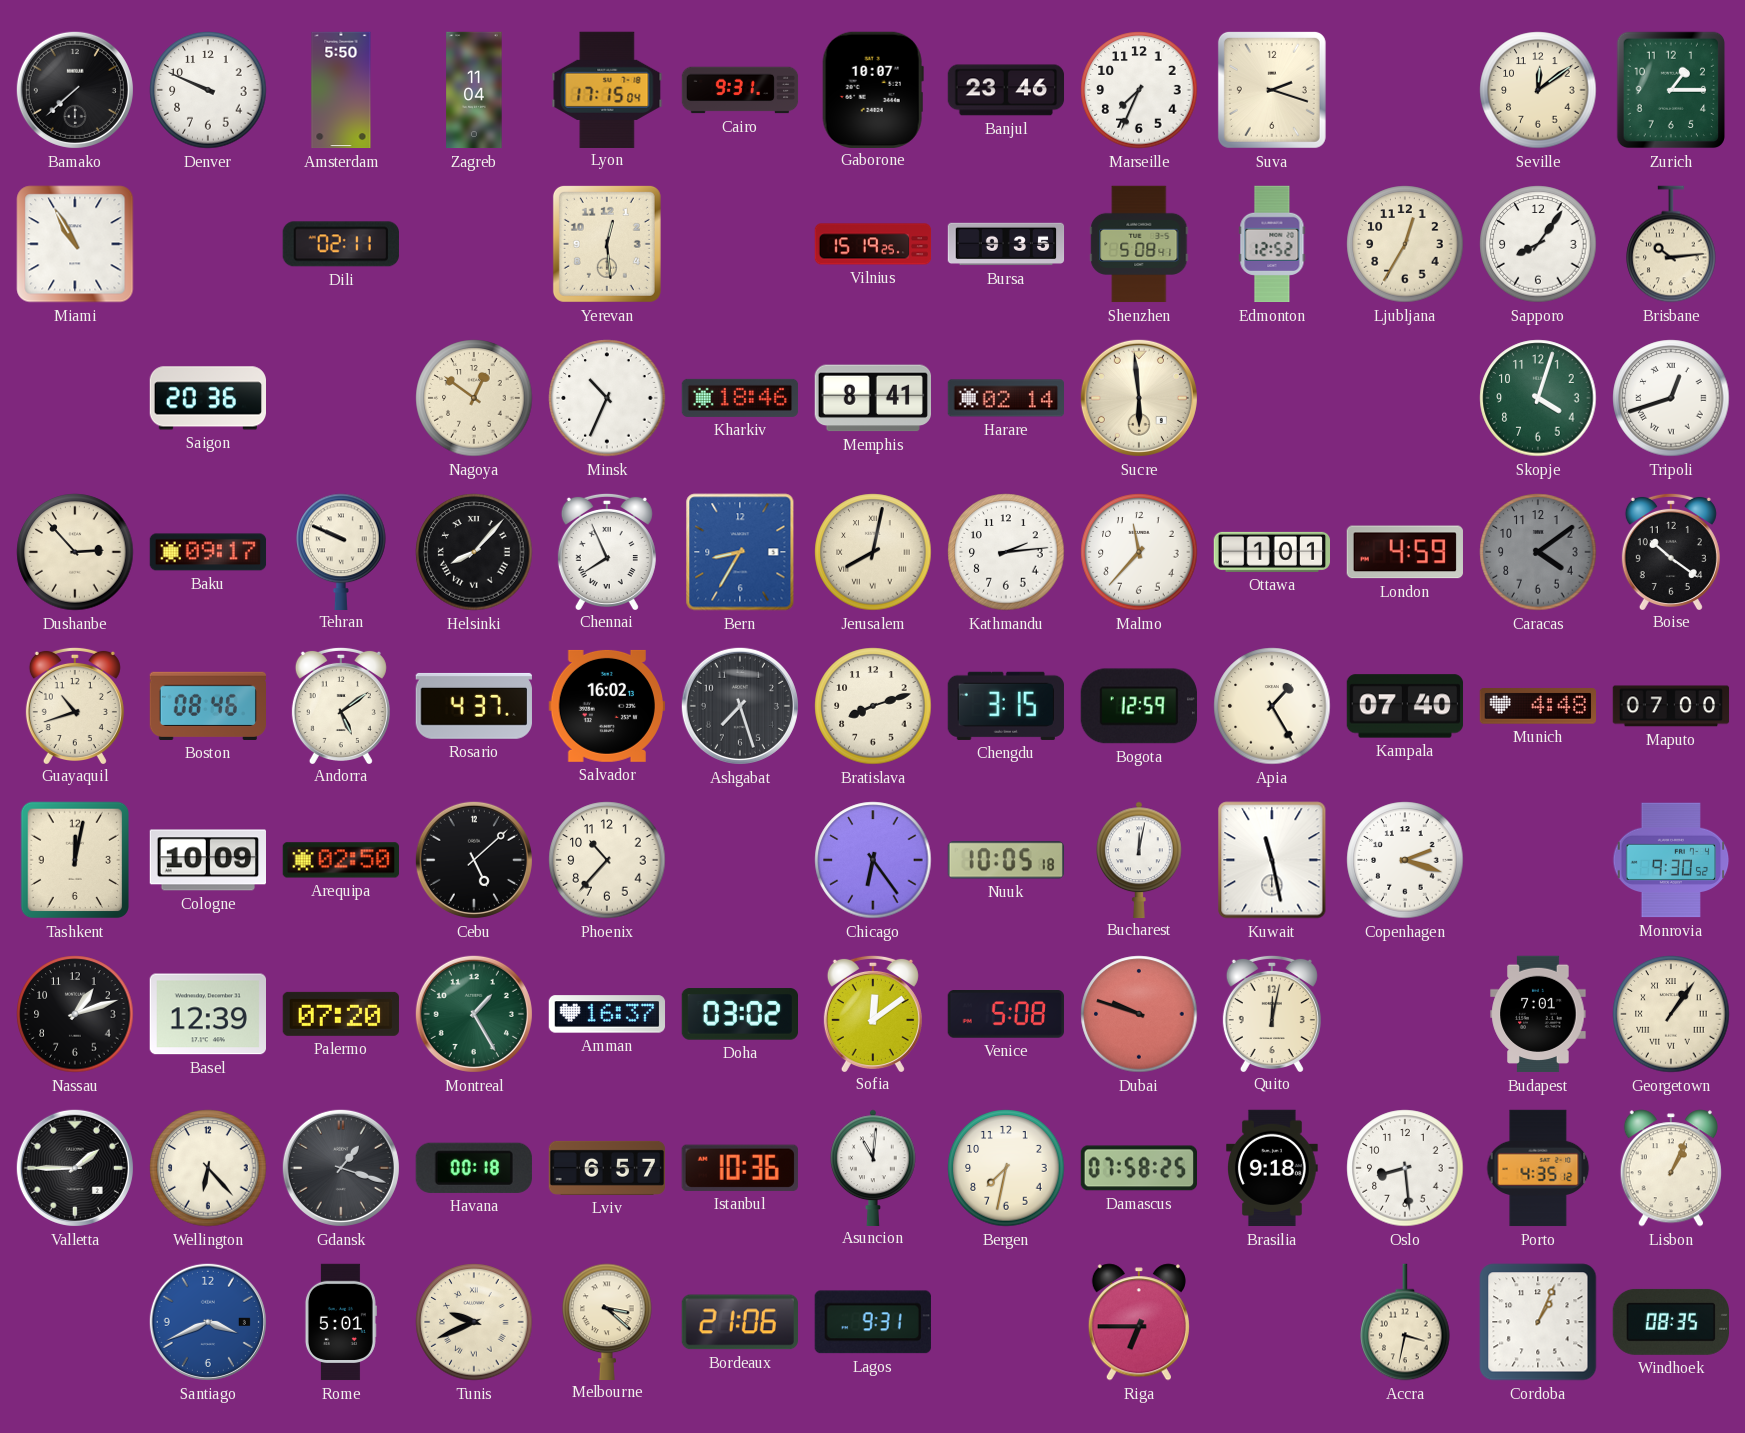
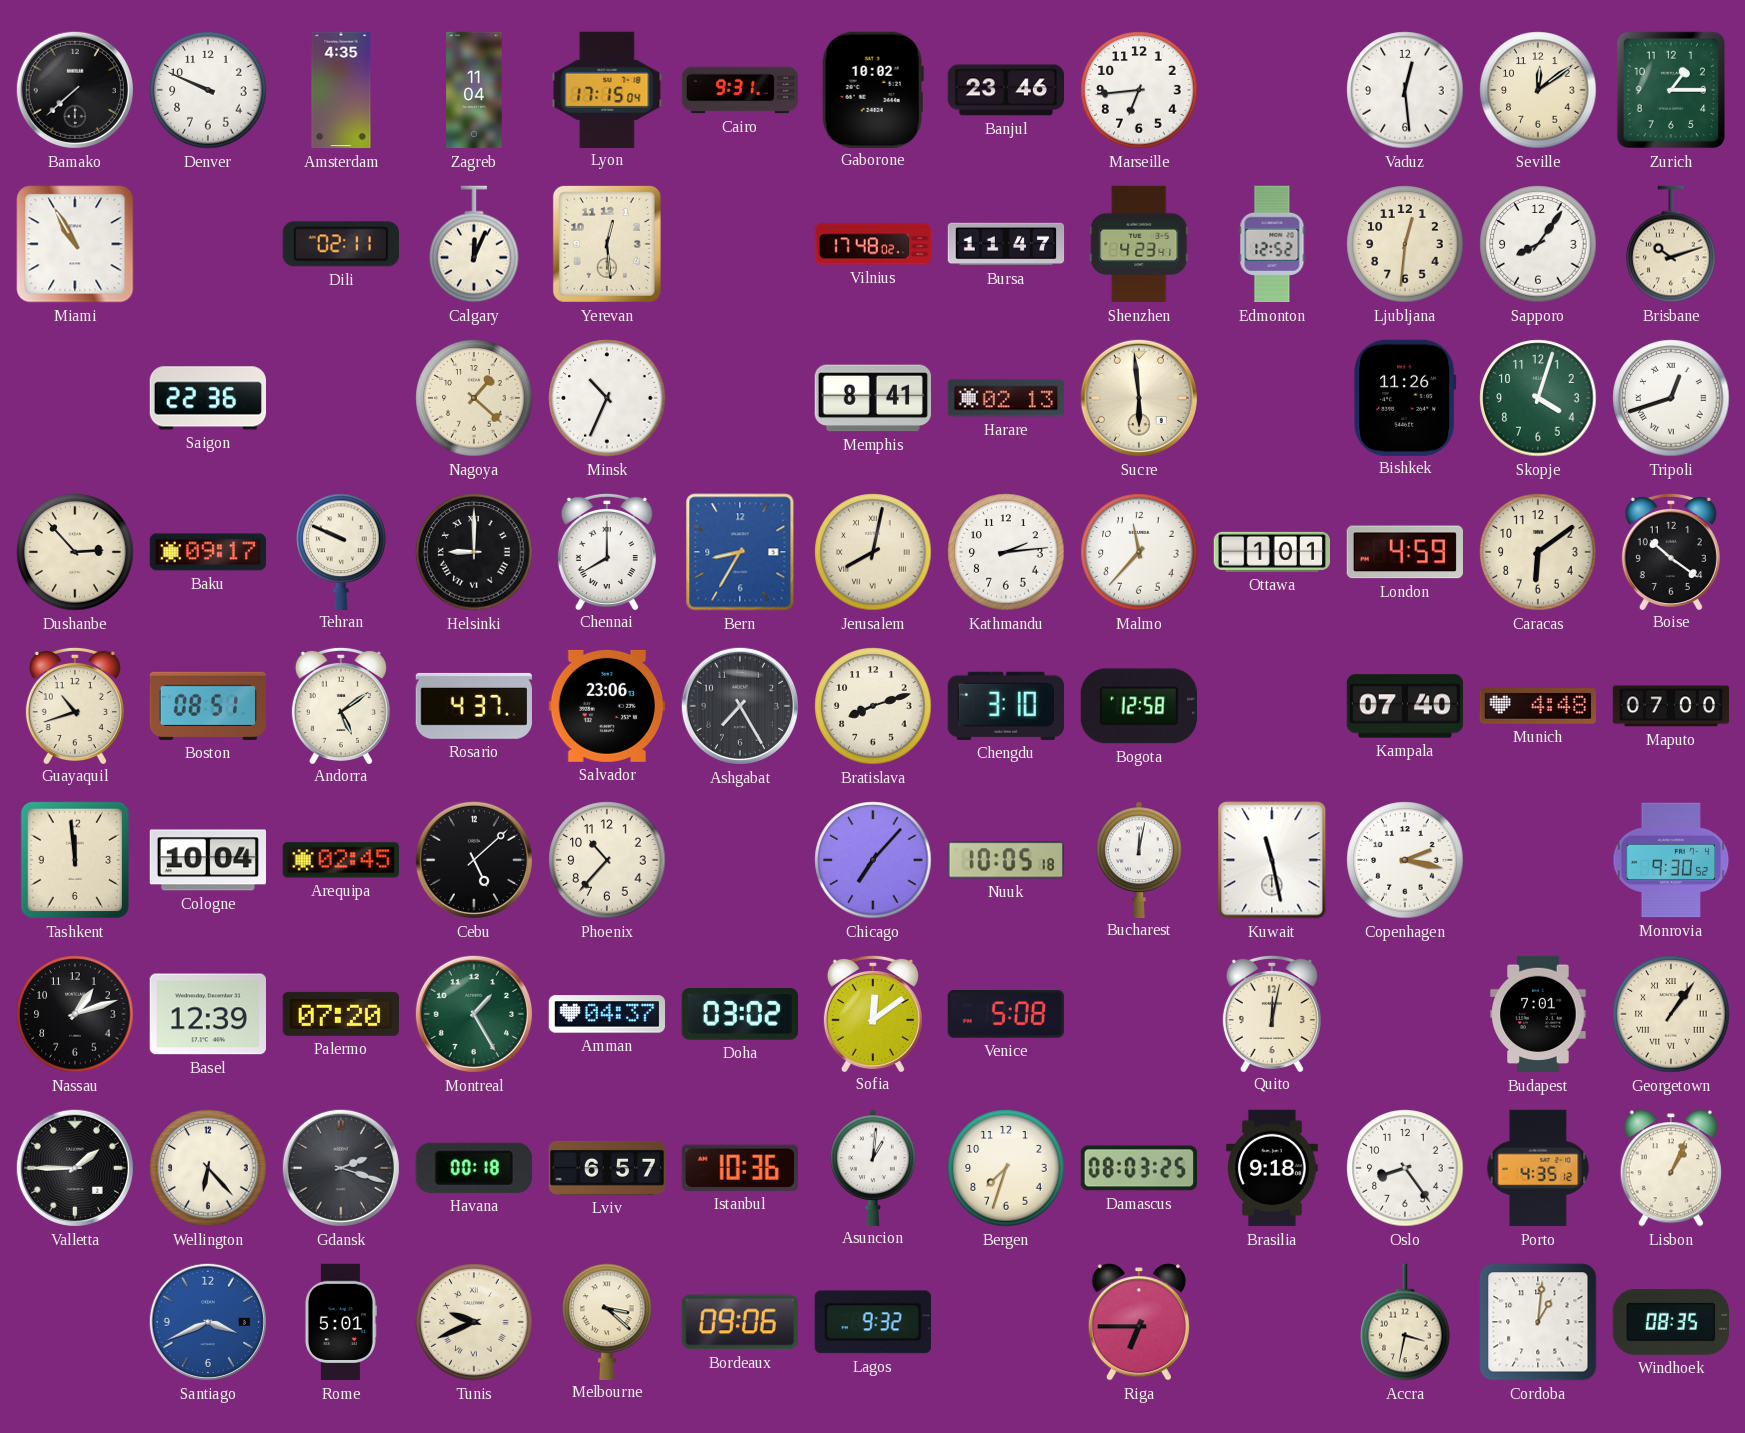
Amsterdam: 5:50 -> 4:35
Gaborone: 10:07 -> 10:02
Marseille: 7:34 -> 6:44
Suva: 2:18 -> none
Vaduz: none -> 12:29
Calgary: none -> 12:04
Vilnius: 15:19 -> 17:48
Bursa: 9:35 -> 11:47
Shenzhen: 5:08 -> 4:23
Ljubljana: 12:35 -> 12:31
Brisbane: 10:14 -> 10:12
Saigon: 20:36 -> 22:36
Nagoya: 12:51 -> 1:22
Kharkiv: 18:46 -> none
Harare: 02:14 -> 02:13
Bishkek: none -> 11:26
Helsinki: 8:07 -> 9:00
Chennai: 7:56 -> 8:00
Caracas: 4:09 -> 6:09
Caracas dial: grey -> cream
Boston: 08:46 -> 08:51
Salvador: 16:02 -> 23:06
Ashgabat: 7:27 -> 7:25
Chengdu: 3:15 -> 3:10
Bogota: 12:59 -> 12:58
Apia: 1:25 -> none
Tashkent: 12:02 -> 11:59
Cologne: 10:09 -> 10:04
Arequipa: 02:50 -> 02:45
Chicago: 6:24 -> 7:07
Copenhagen: 2:18 -> 2:17
Amman: 16:37 -> 04:37
Dubai: 9:48 -> none
Gdansk: 1:18 -> 2:18
Asuncion: 11:01 -> 1:01
Bergen: 7:32 -> 7:33
Damascus: 07:58 -> 08:03
Oslo: 8:29 -> 8:24
Bordeaux: 21:06 -> 09:06
Lagos: 9:31 -> 9:32
Cordoba: 1:04 -> 1:01
